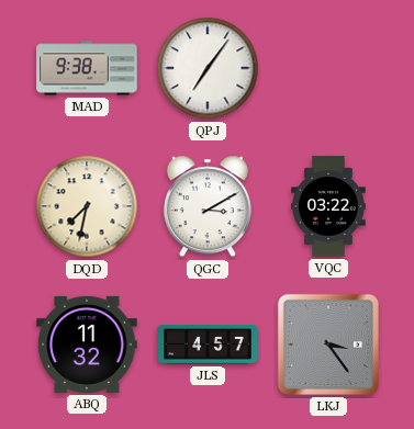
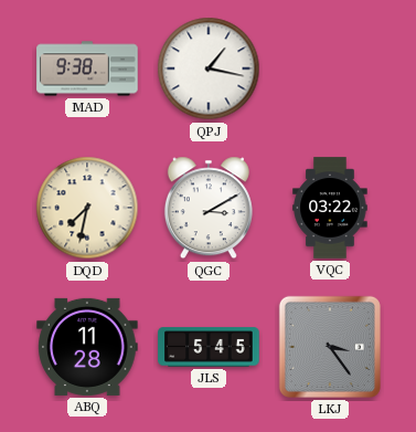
QPJ: 7:06 -> 1:17
ABQ: 11:32 -> 11:28
JLS: 4:57 -> 5:45
